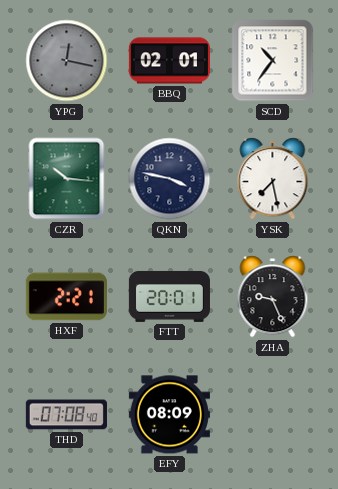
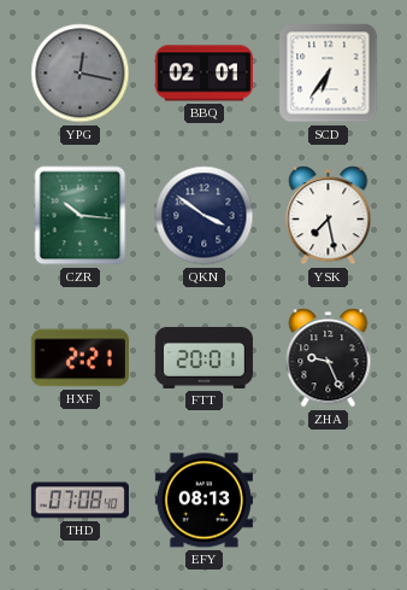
SCD: 10:36 -> 6:36
QKN: 3:47 -> 3:51
EFY: 08:09 -> 08:13
